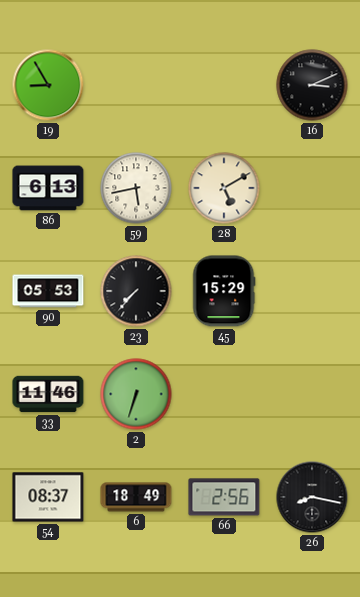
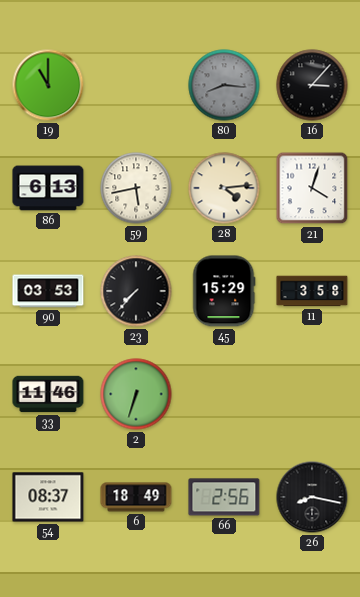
19: 8:55 -> 11:00
80: none -> 8:16
16: 3:11 -> 3:07
28: 5:10 -> 4:14
21: none -> 4:03
90: 05:53 -> 03:53
11: none -> 3:58
